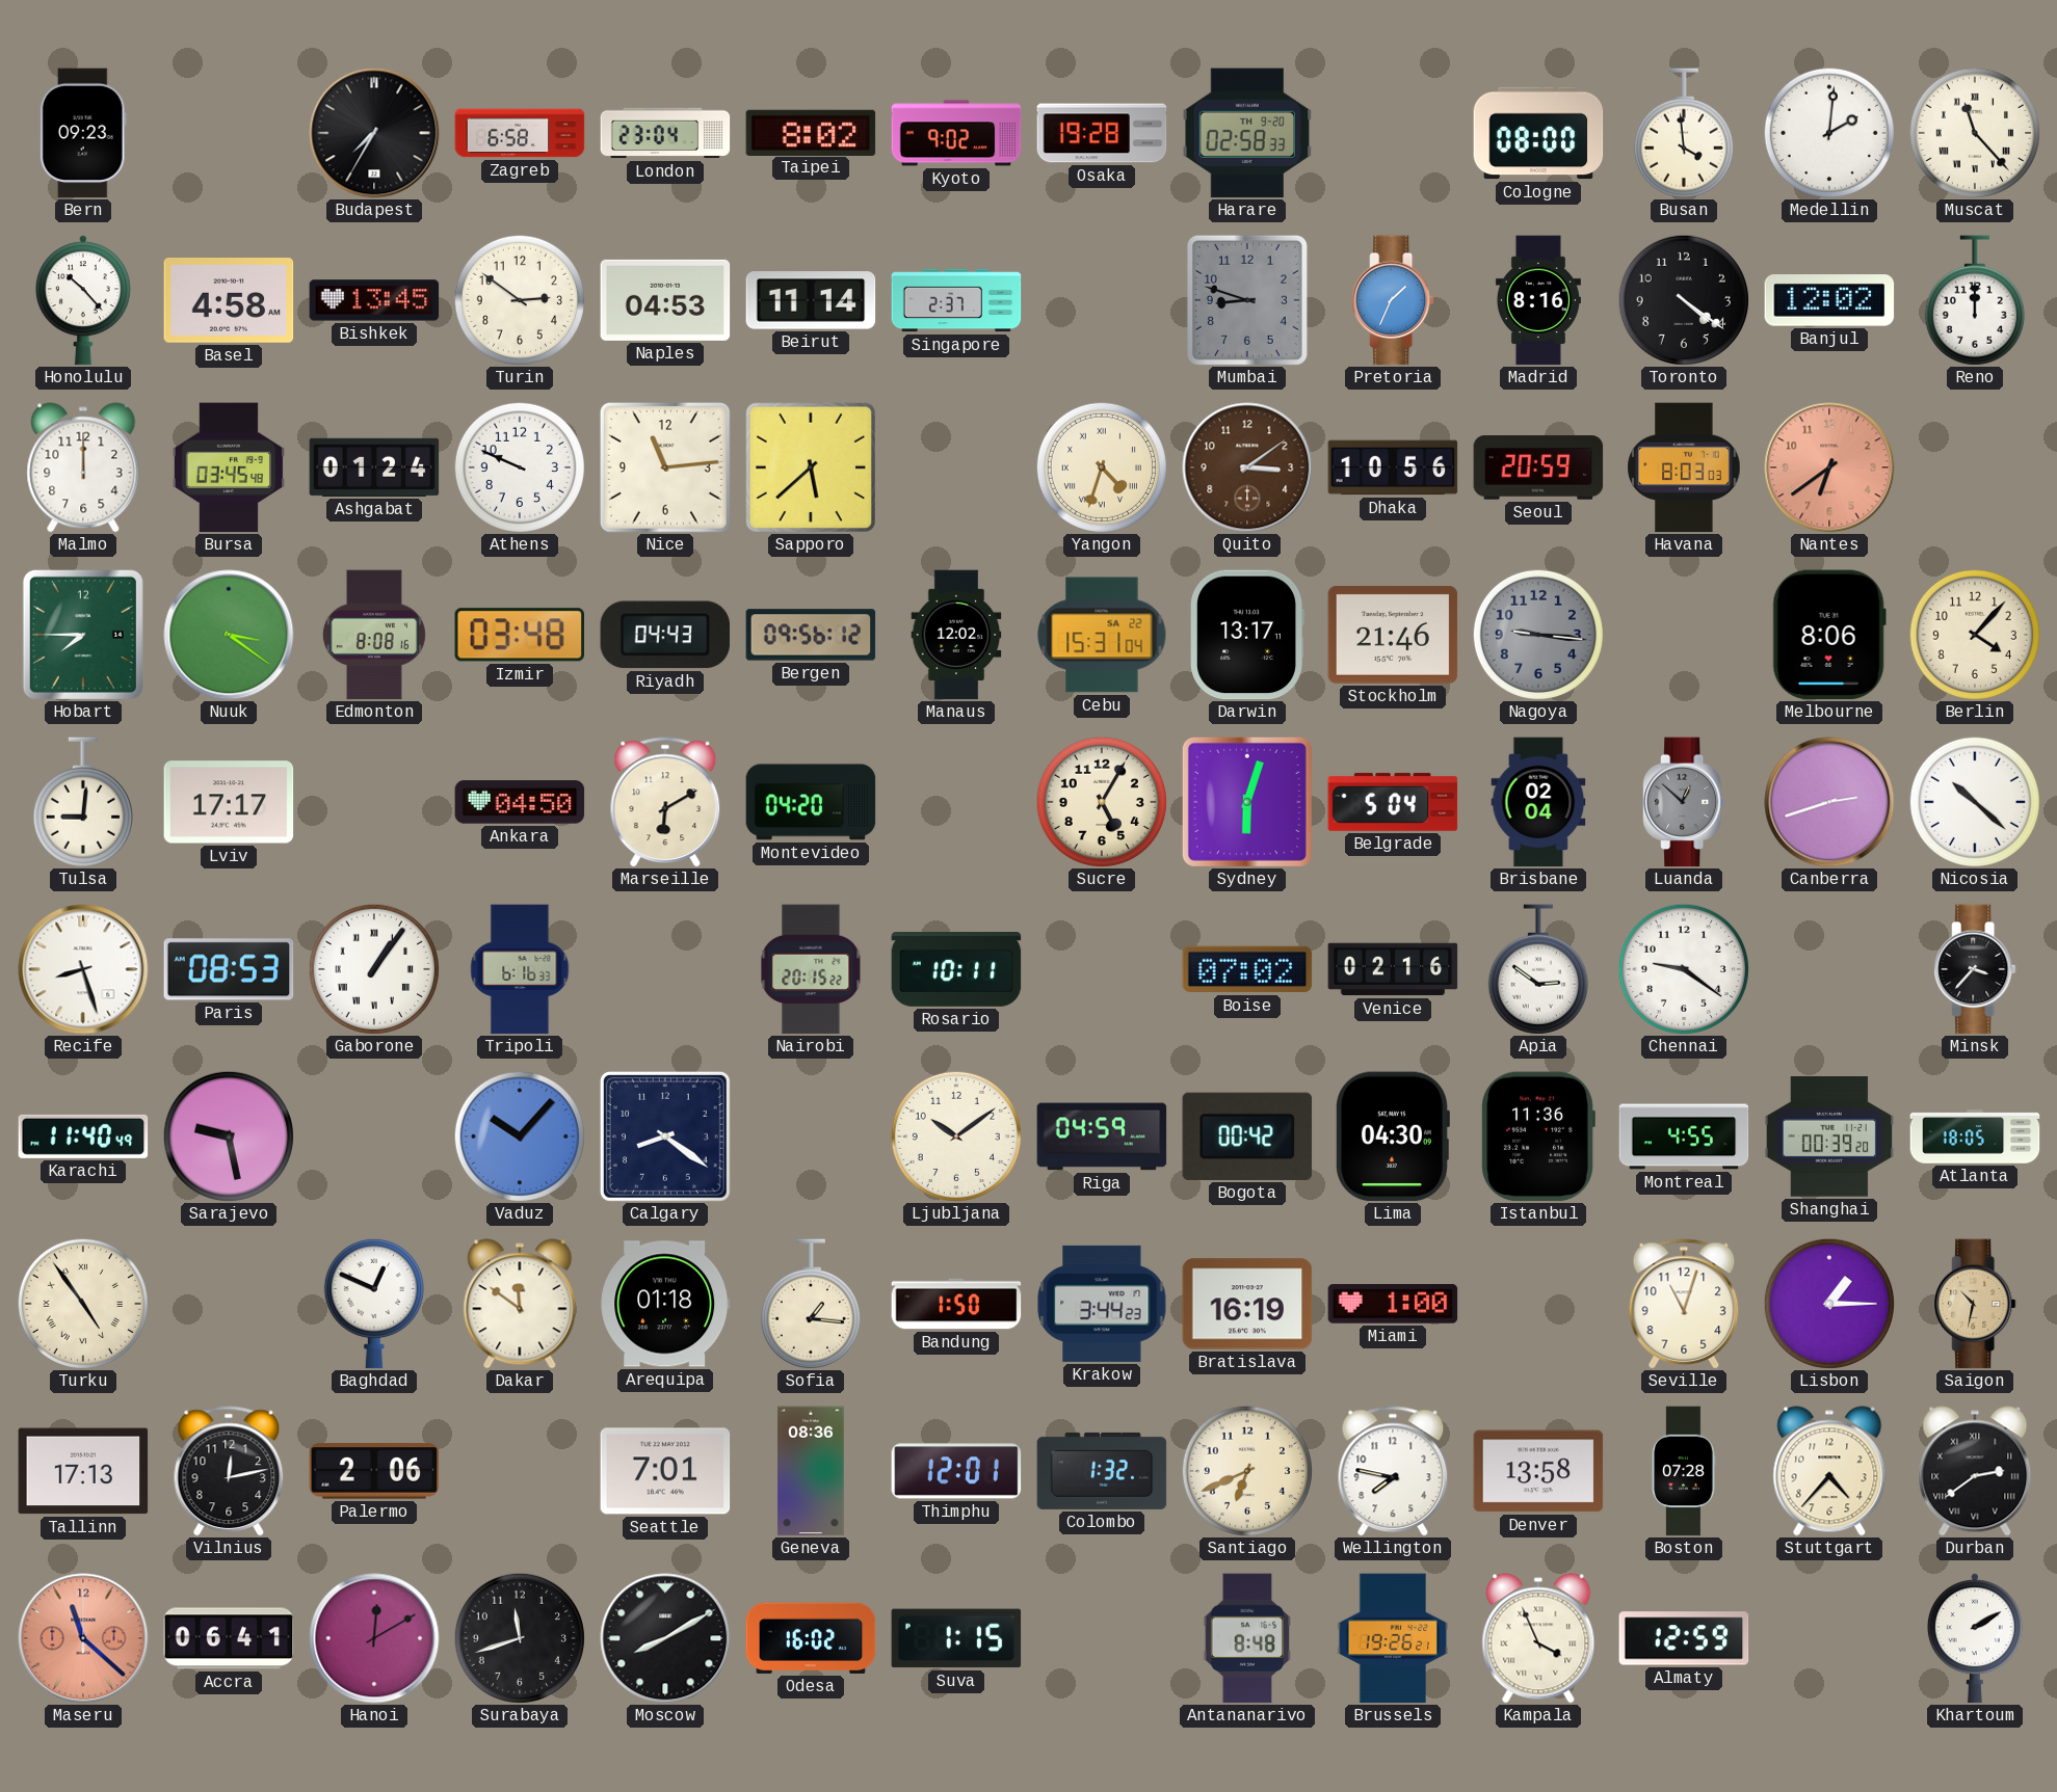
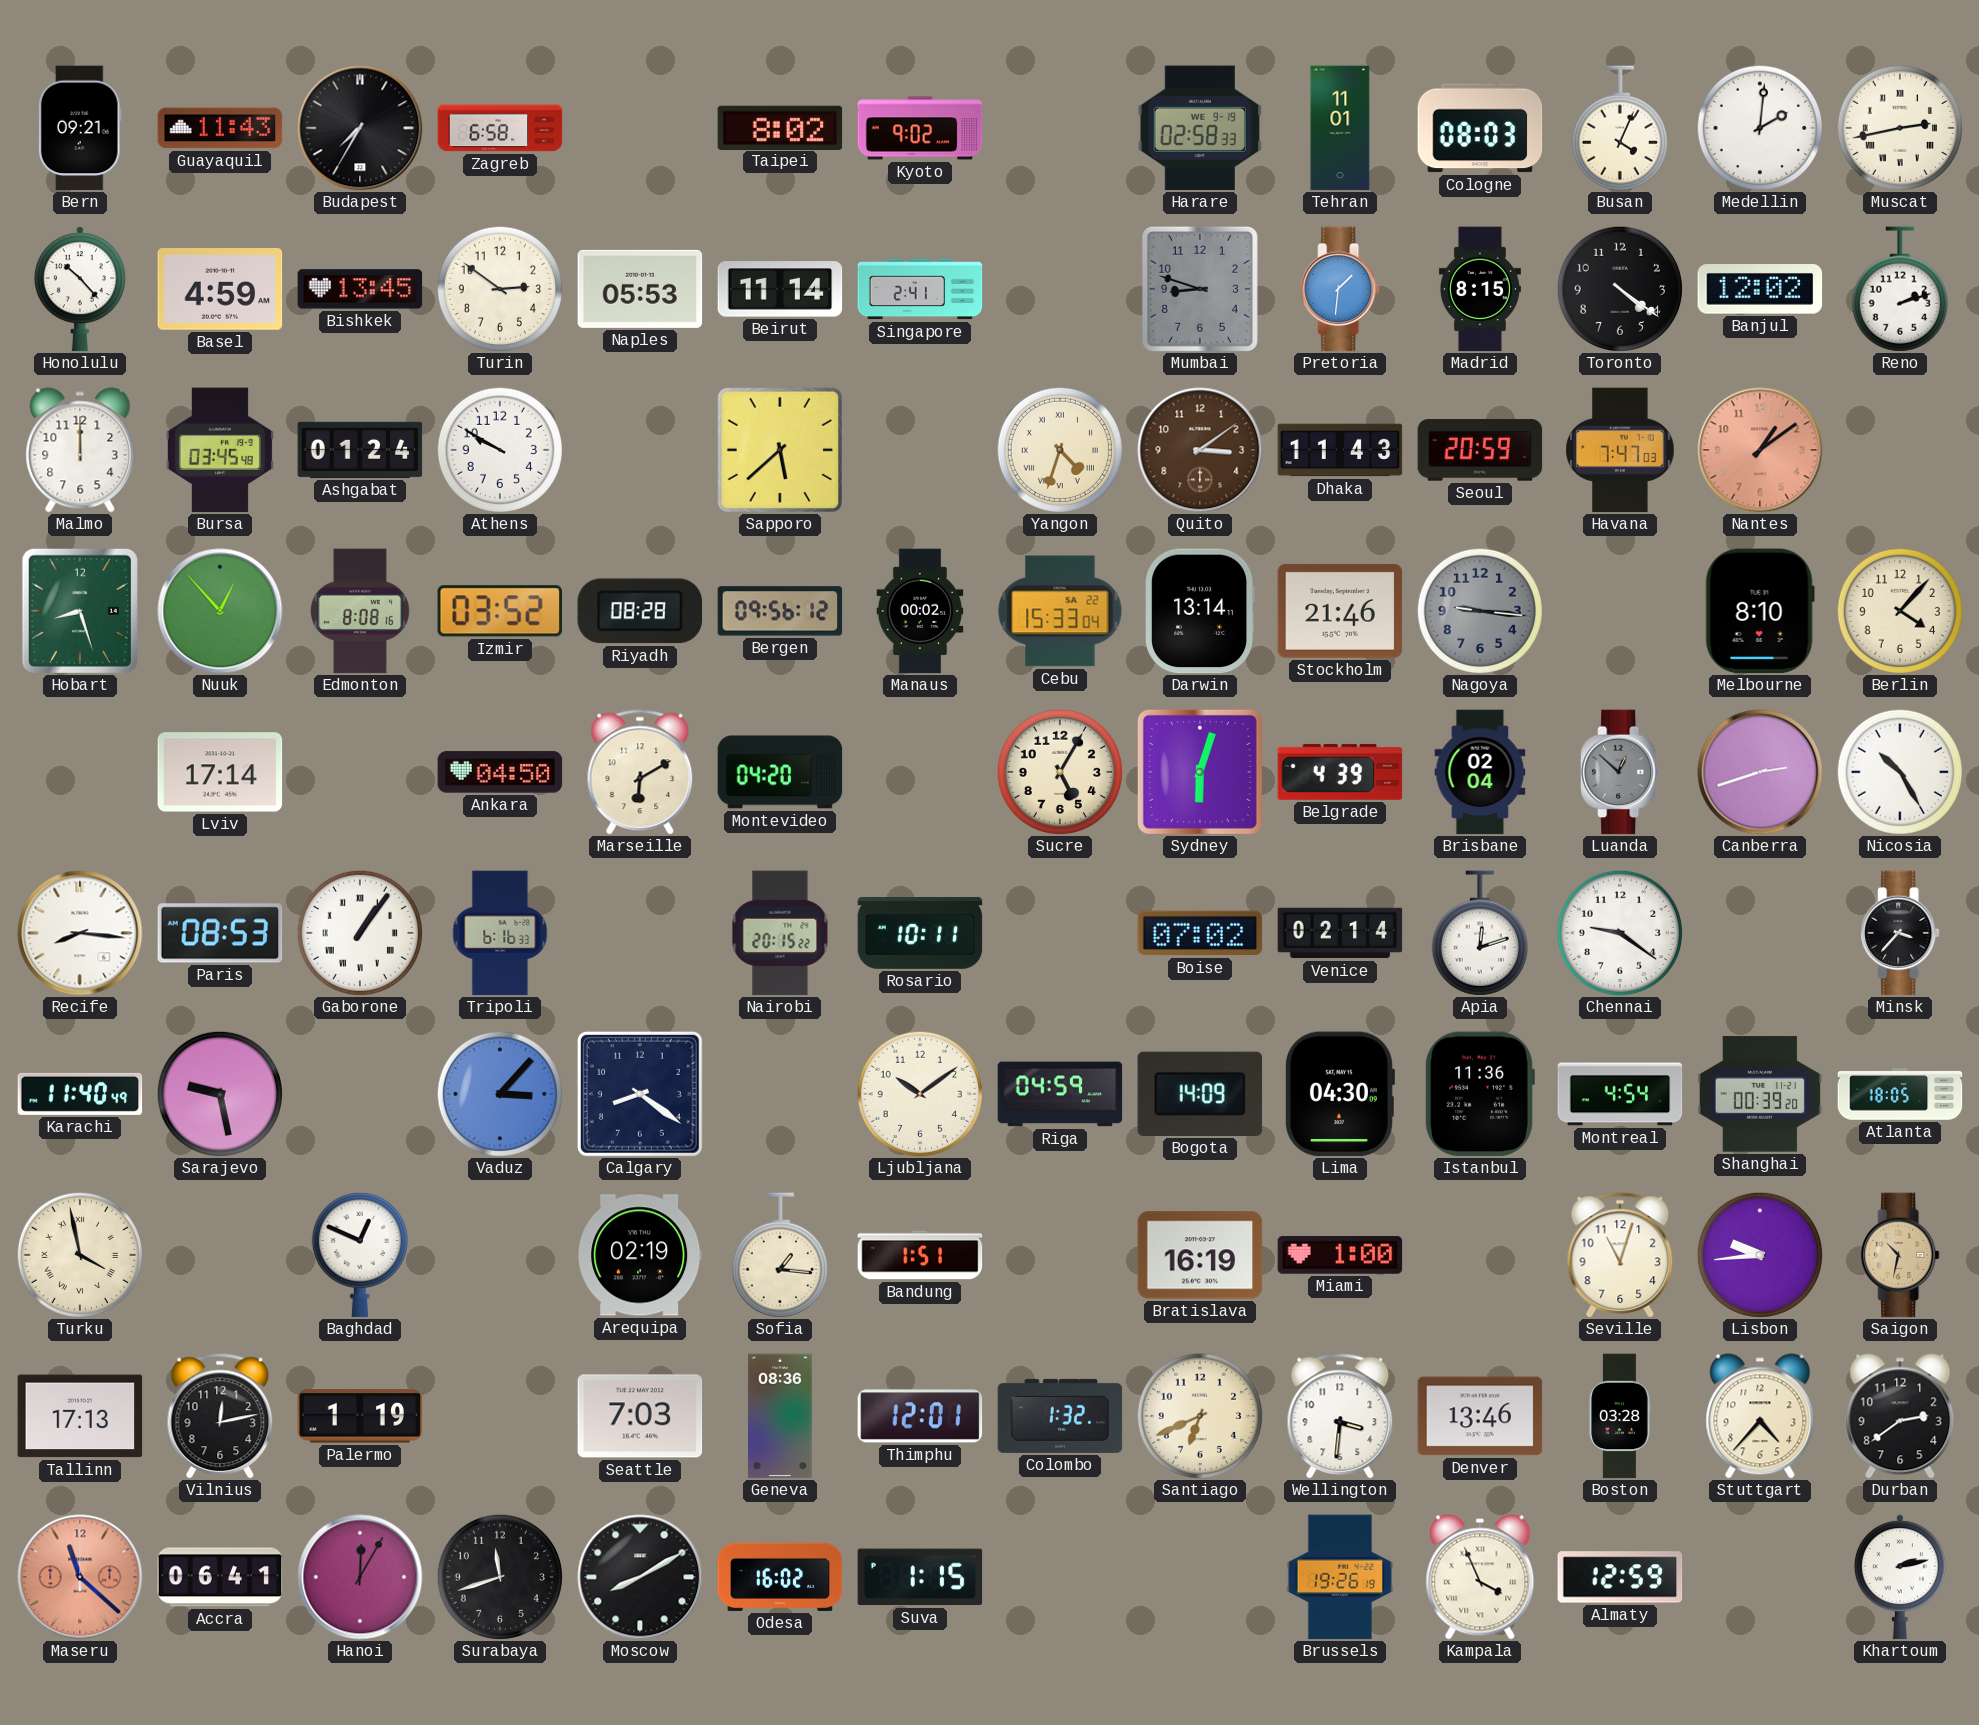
Bern: 09:23 -> 09:21
Guayaquil: none -> 11:43
London: 23:04 -> none
Osaka: 19:28 -> none
Harare date: TH 9-20 -> WE 9-19
Tehran: none -> 11:01
Cologne: 08:00 -> 08:03
Busan: 3:59 -> 4:04
Muscat: 11:23 -> 2:43
Basel: 4:58 -> 4:59
Naples: 04:53 -> 05:53
Singapore: 2:37 -> 2:41
Pretoria: 1:34 -> 1:31
Madrid: 8:16 -> 8:15
Reno: 12:00 -> 2:12
Athens: 9:49 -> 9:50
Nice: 11:14 -> none
Dhaka: 10:56 -> 11:43
Havana: 8:03 -> 7:47
Nantes: 6:39 -> 1:09
Hobart: 7:45 -> 8:27
Nuuk: 3:21 -> 12:53
Izmir: 03:48 -> 03:52
Riyadh: 04:43 -> 08:28
Manaus: 12:02 -> 00:02
Cebu: 15:31 -> 15:33
Darwin: 13:17 -> 13:14
Melbourne: 8:06 -> 8:10
Tulsa: 9:01 -> none
Lviv: 17:17 -> 17:14
Belgrade: 5:04 -> 4:39
Nicosia: 10:22 -> 10:25
Recife: 8:27 -> 8:16
Venice: 02:16 -> 02:14
Apia: 2:51 -> 12:12
Vaduz: 10:07 -> 3:07
Bogota: 00:42 -> 14:09
Montreal: 4:55 -> 4:54
Turku: 4:54 -> 3:58
Dakar: 11:51 -> none
Arequipa: 01:18 -> 02:19
Bandung: 1:50 -> 1:51
Krakow: 3:44 -> none
Lisbon: 1:15 -> 9:44
Palermo: 2:06 -> 1:19
Seattle: 7:01 -> 7:03
Wellington: 7:47 -> 3:31
Denver: 13:58 -> 13:46
Boston: 07:28 -> 03:28
Durban numerals: Roman -> Arabic
Hanoi: 12:10 -> 12:05
Antananarivo: 8:48 -> none
Brussels: 19:26:21 -> 19:26:19
Khartoum: 2:10 -> 2:13
